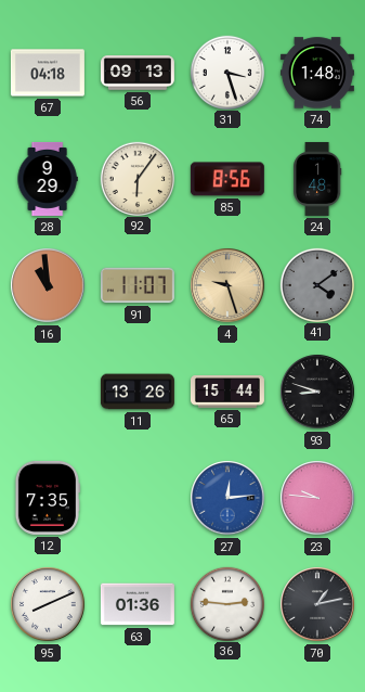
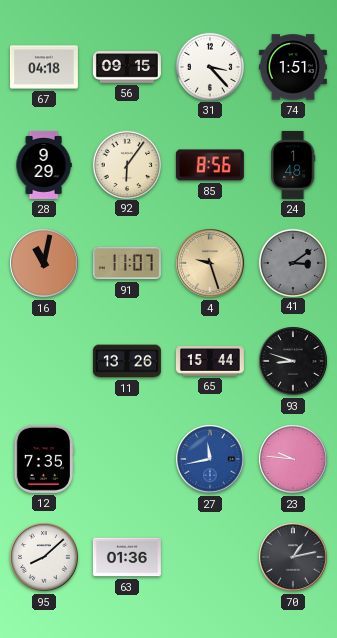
56: 09:13 -> 09:15
31: 3:27 -> 3:23
74: 1:48 -> 1:51
16: 10:59 -> 11:02
41: 4:09 -> 3:09
27: 12:14 -> 11:43
95: 8:11 -> 8:08
36: 2:46 -> none
